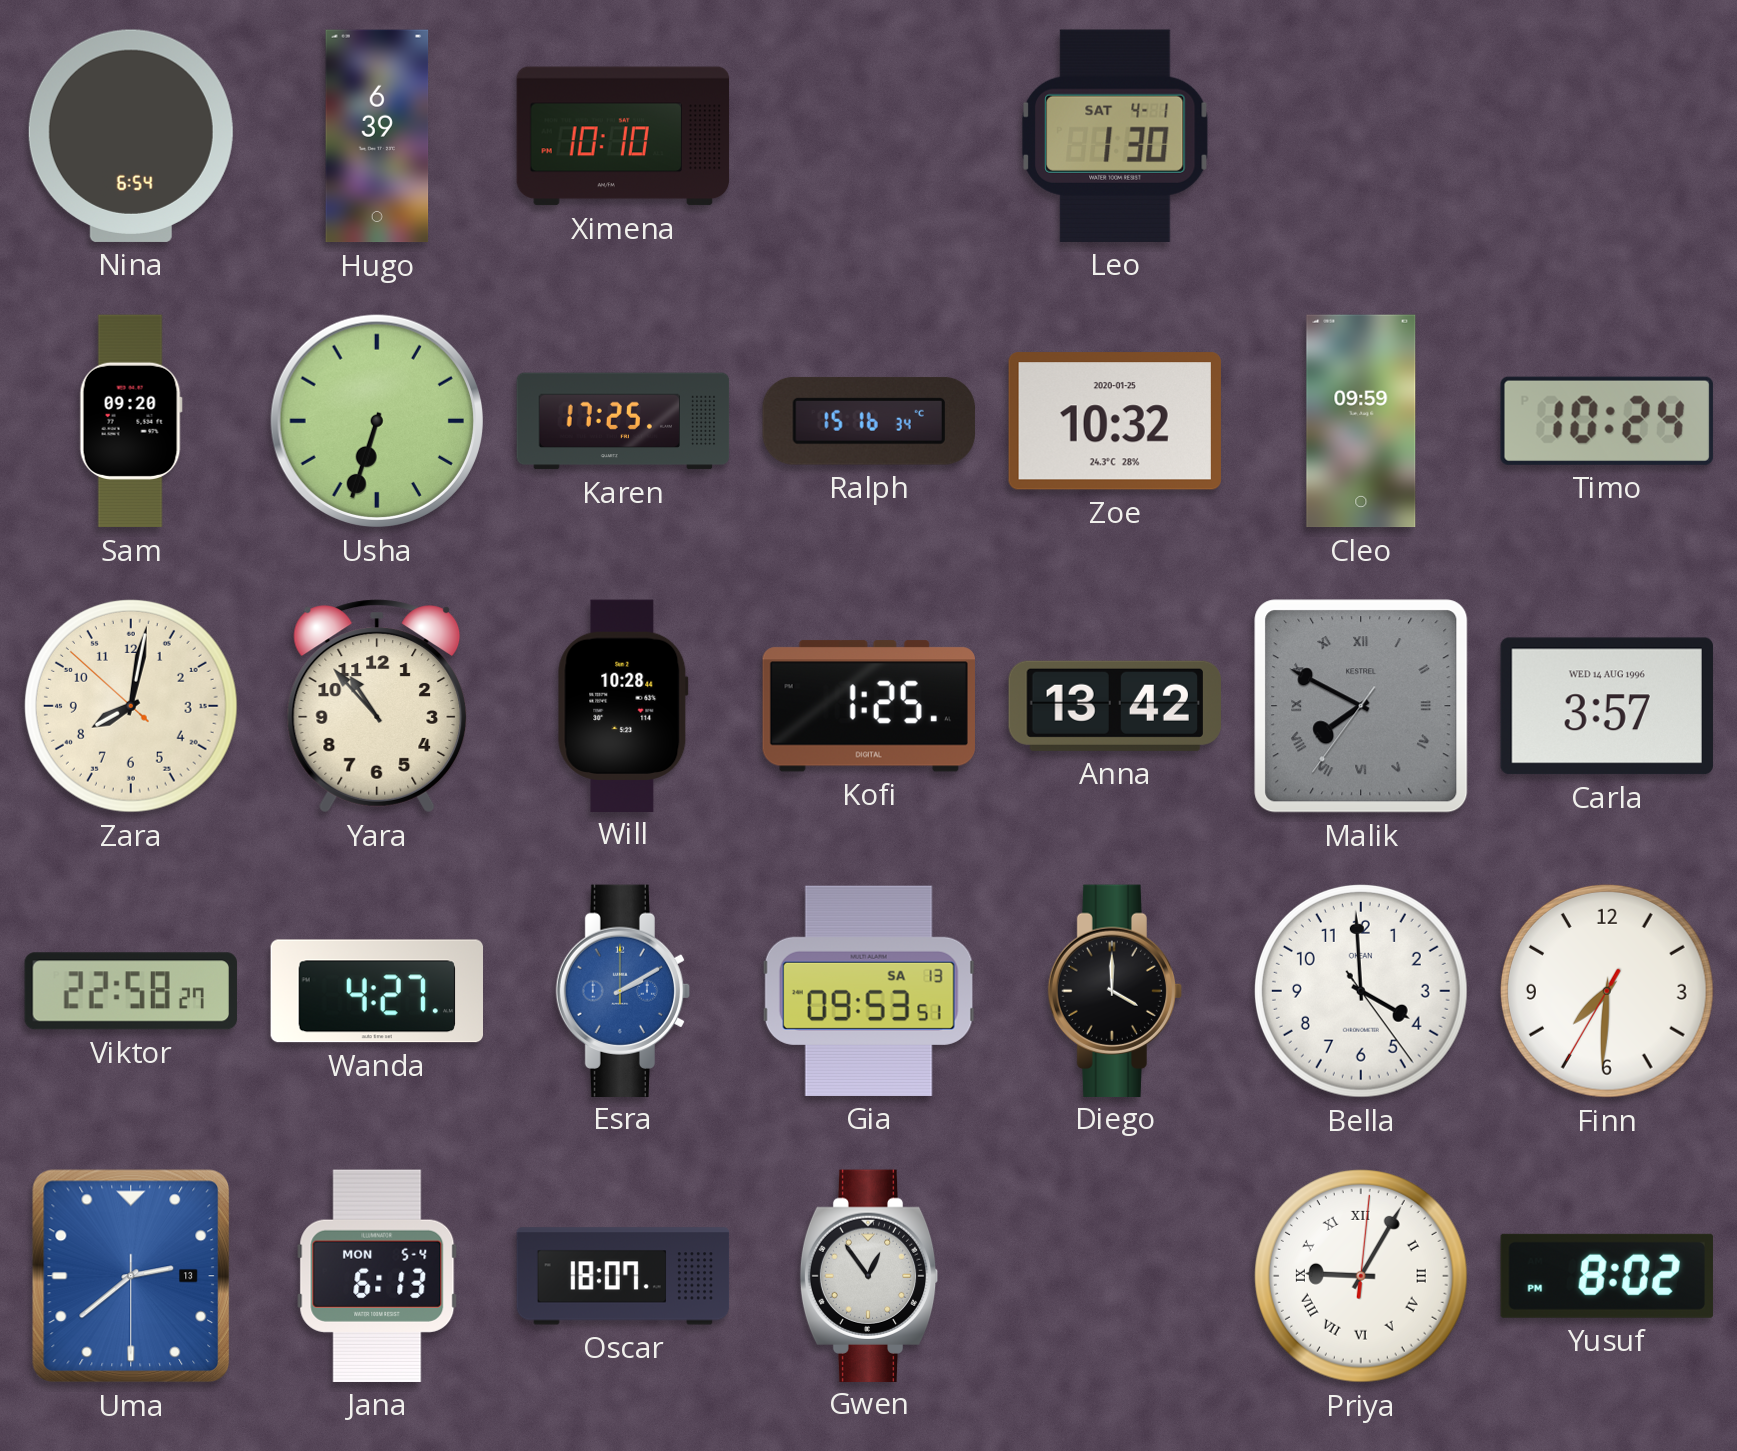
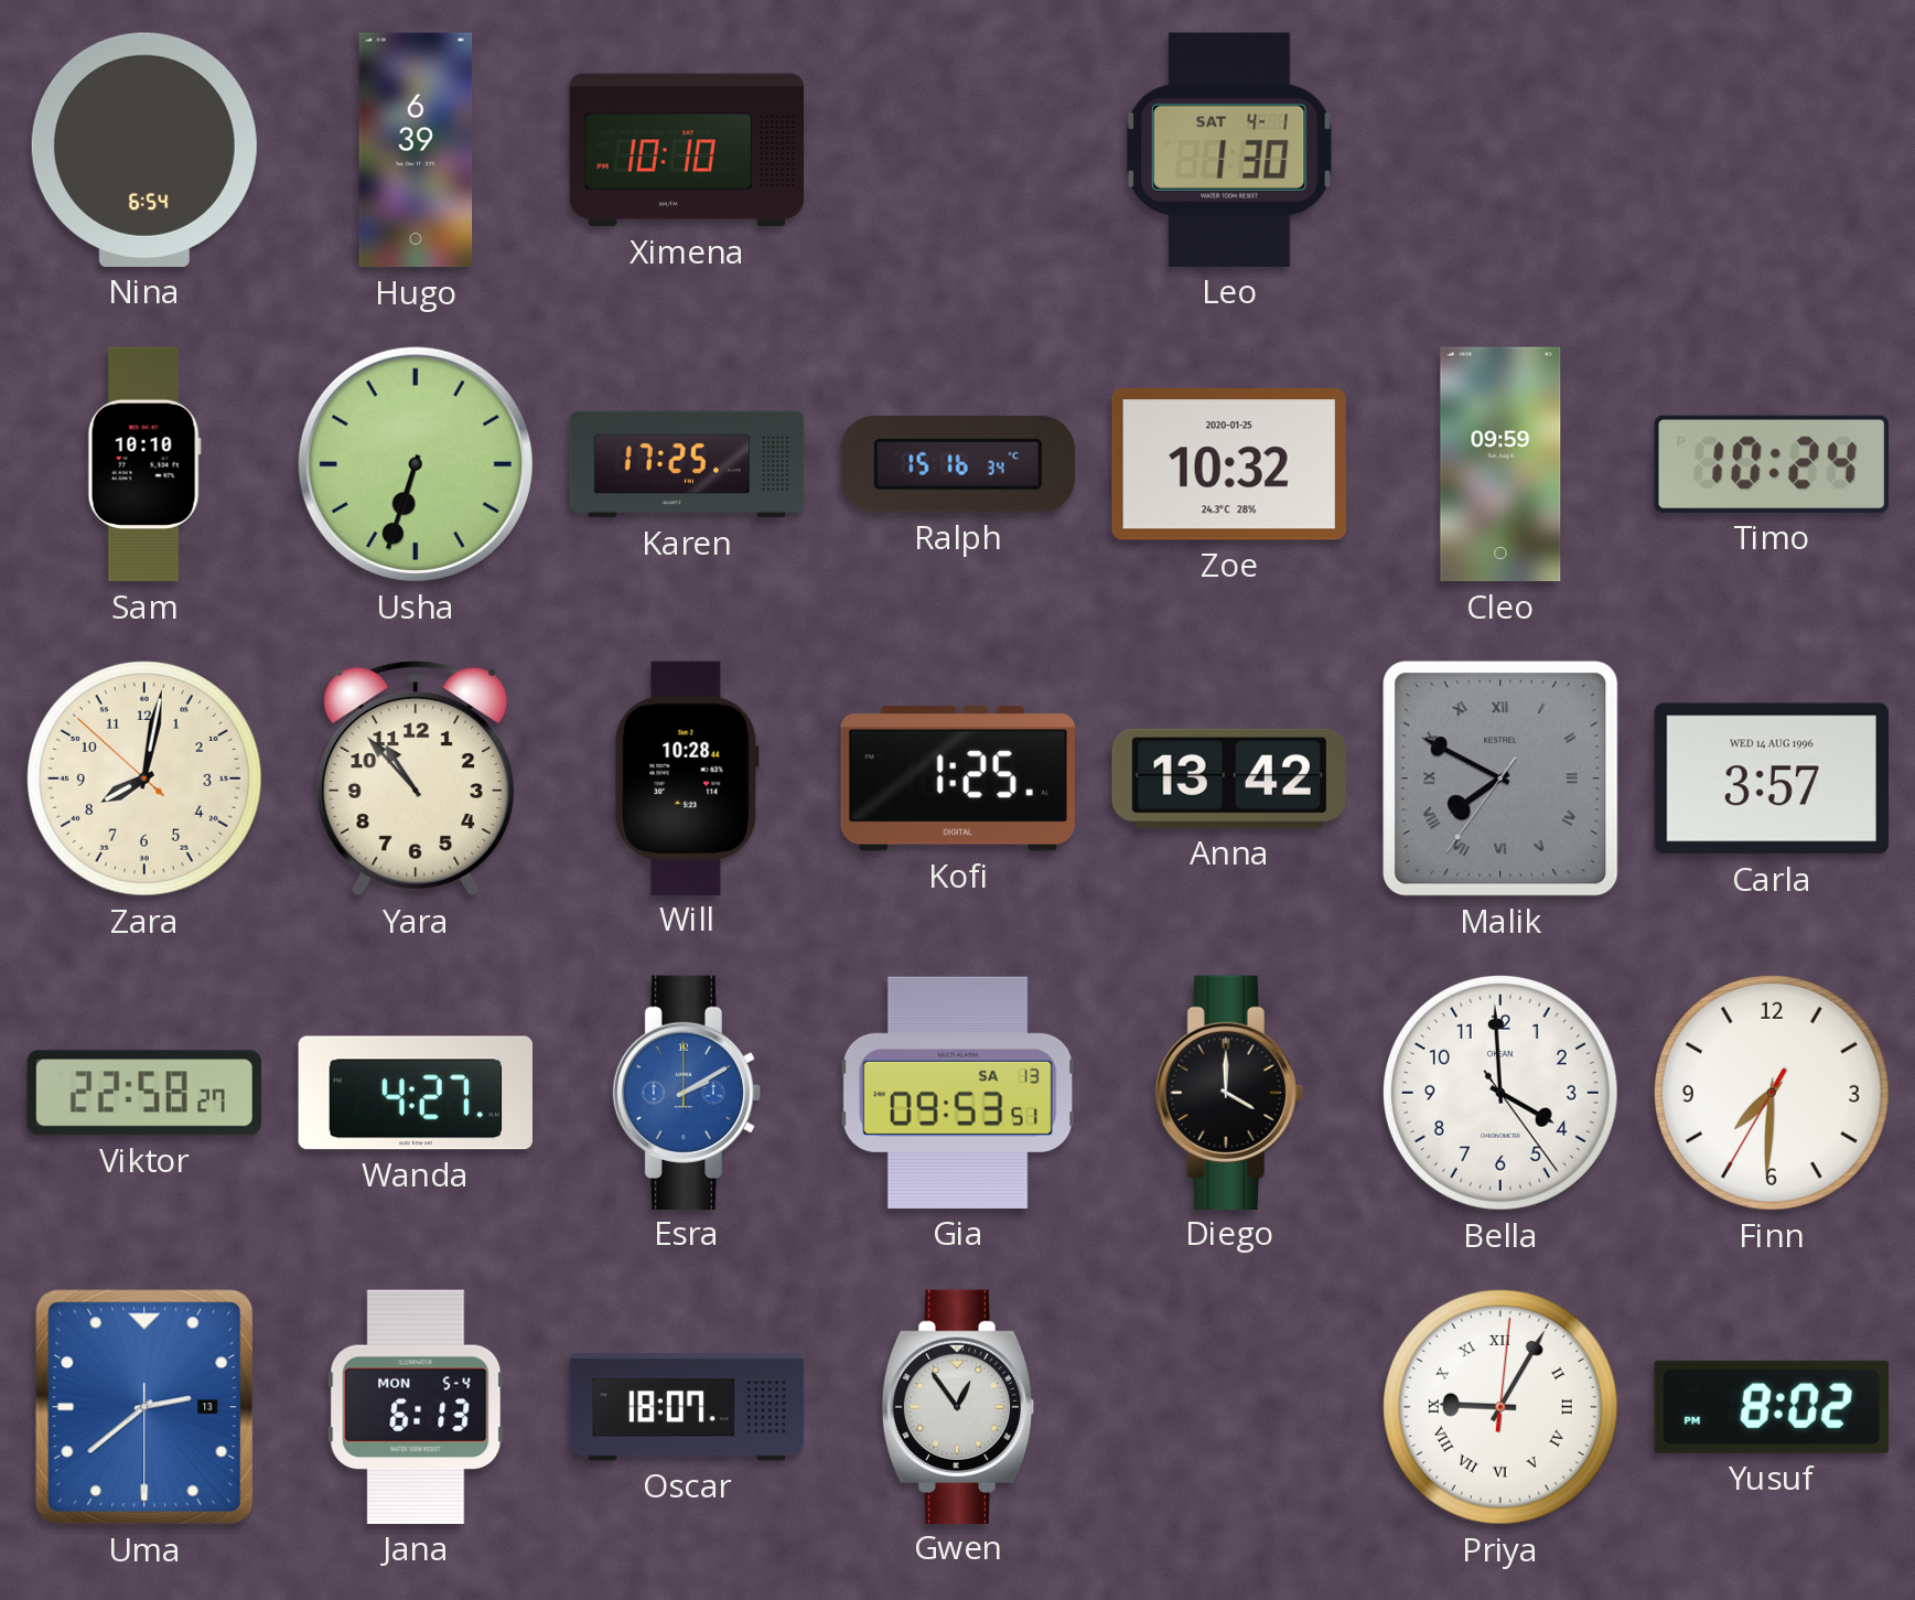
Sam: 09:20 -> 10:10
